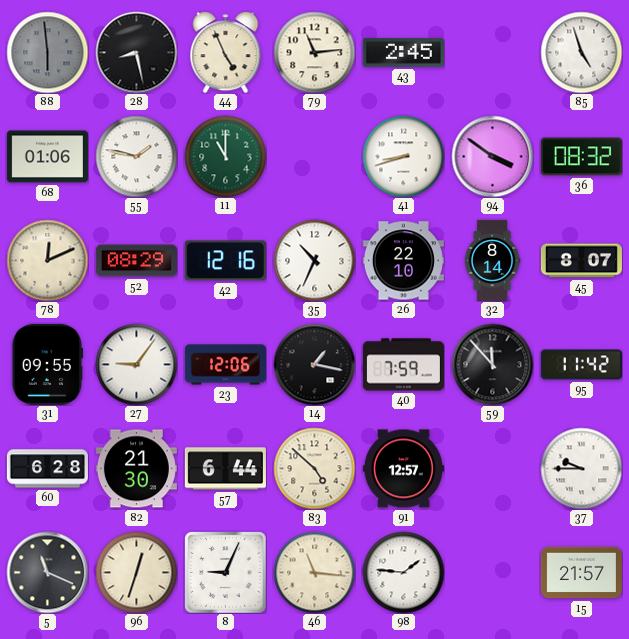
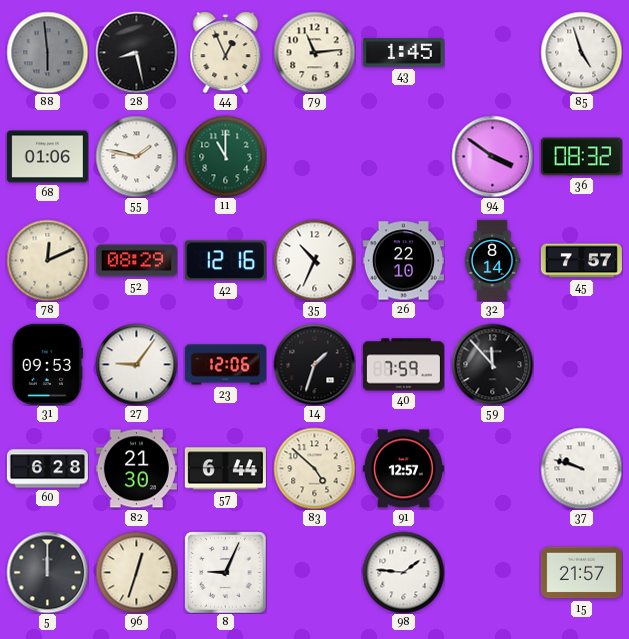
44: 4:56 -> 12:56
43: 2:45 -> 1:45
41: 8:42 -> none
45: 8:07 -> 7:57
31: 09:55 -> 09:53
14: 1:17 -> 1:33
95: 11:42 -> none
37: 9:45 -> 9:48
5: 11:19 -> 12:00
46: 11:16 -> none
